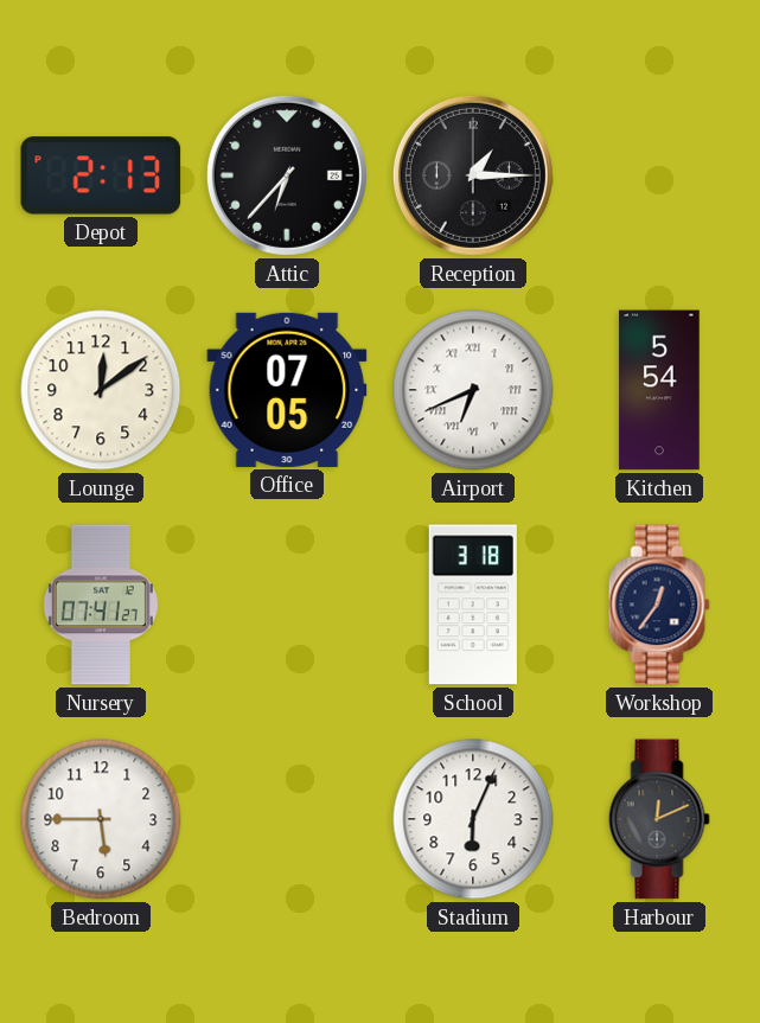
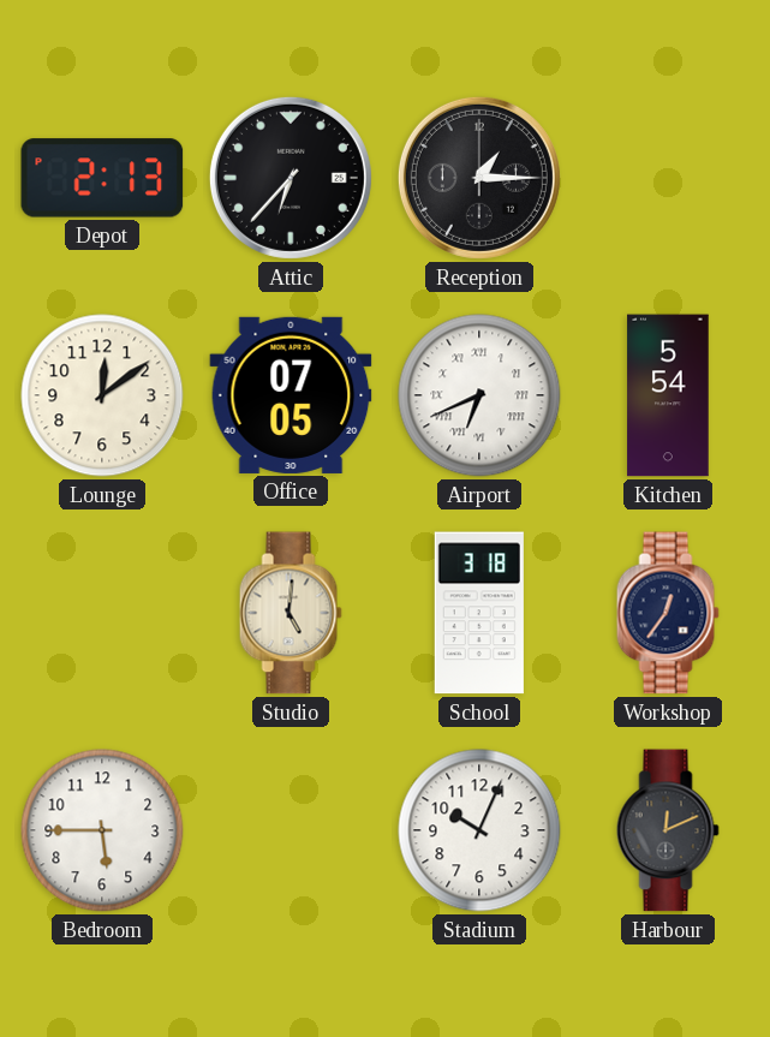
Nursery: 07:41 -> none
Studio: none -> 5:01
Stadium: 6:04 -> 10:04
